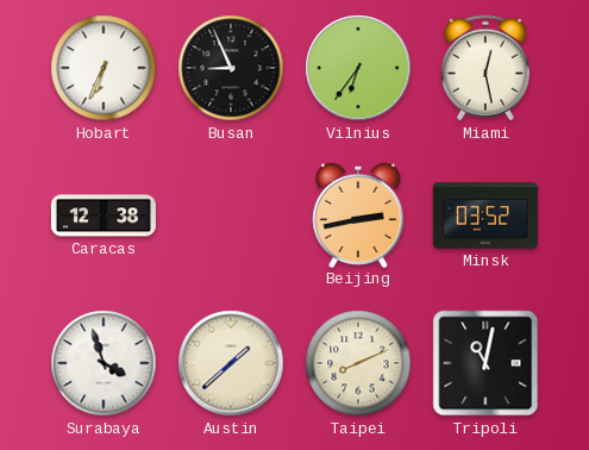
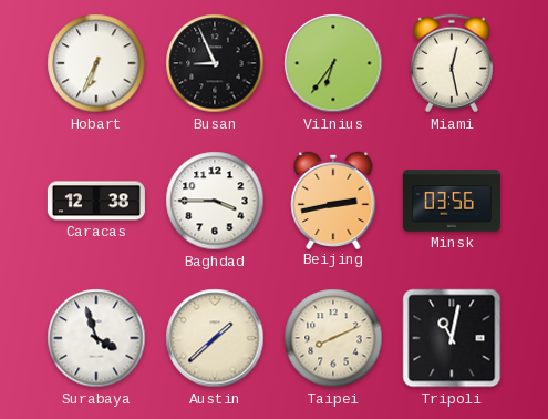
Baghdad: none -> 3:45
Minsk: 03:52 -> 03:56
